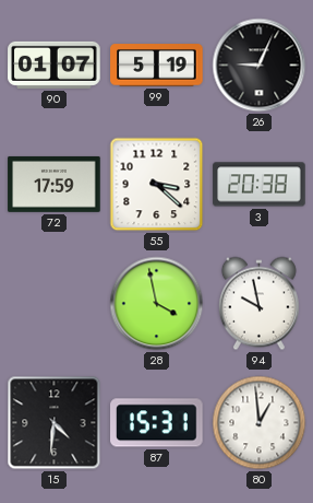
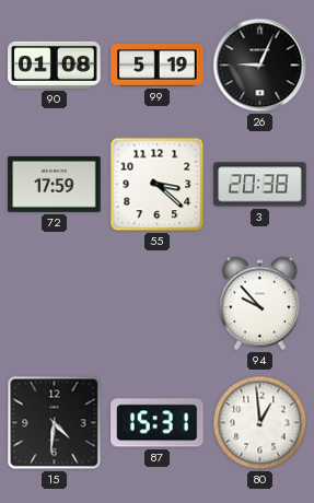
90: 01:07 -> 01:08
28: 3:58 -> none
94: 9:58 -> 9:53
